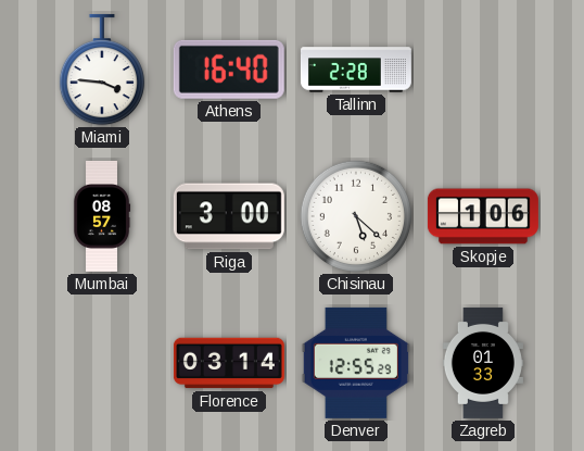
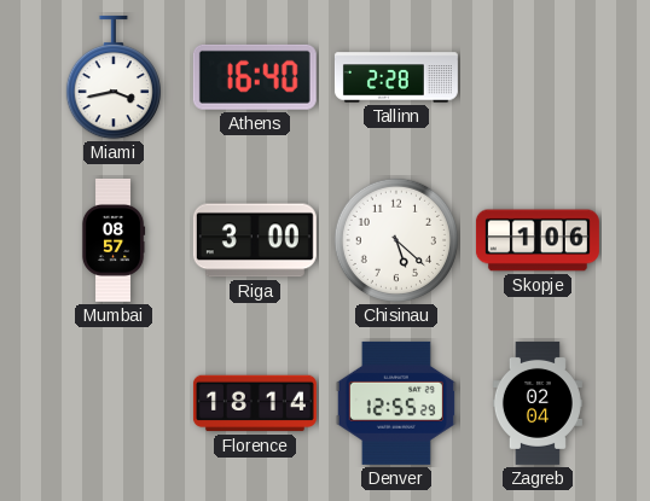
Miami: 3:46 -> 3:43
Florence: 03:14 -> 18:14
Zagreb: 01:33 -> 02:04
